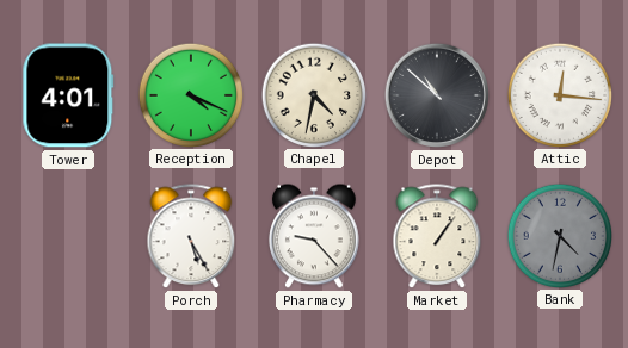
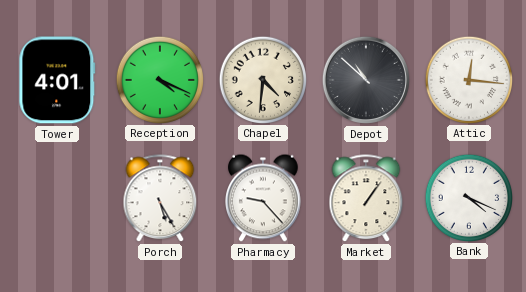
Chapel: 4:32 -> 4:31
Bank: 4:32 -> 4:19
Bank dial: grey -> white
